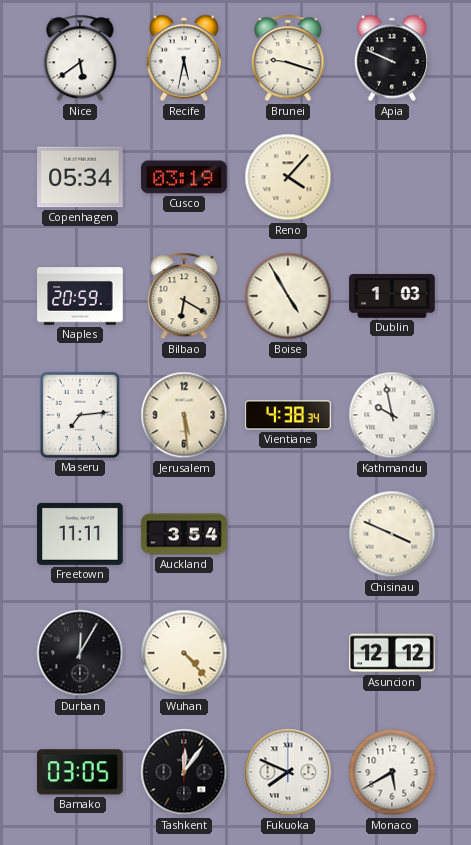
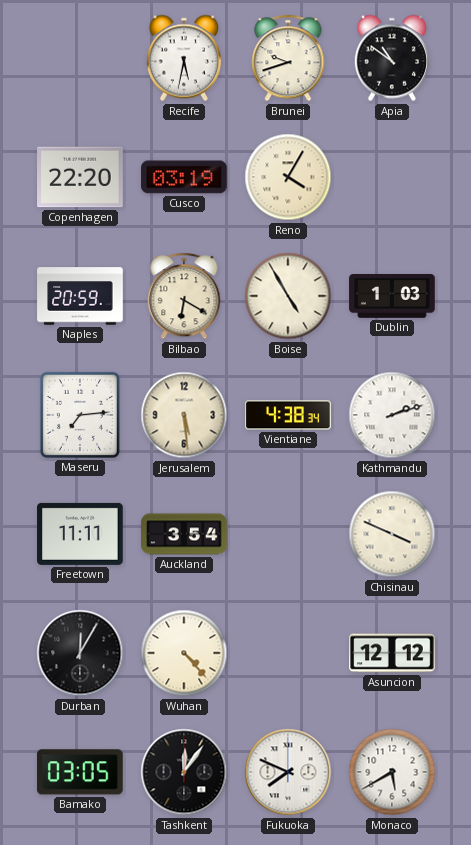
Nice: 5:39 -> none
Brunei: 9:18 -> 9:42
Apia: 9:49 -> 10:51
Copenhagen: 05:34 -> 22:20
Reno: 4:07 -> 4:05
Kathmandu: 9:58 -> 2:12
